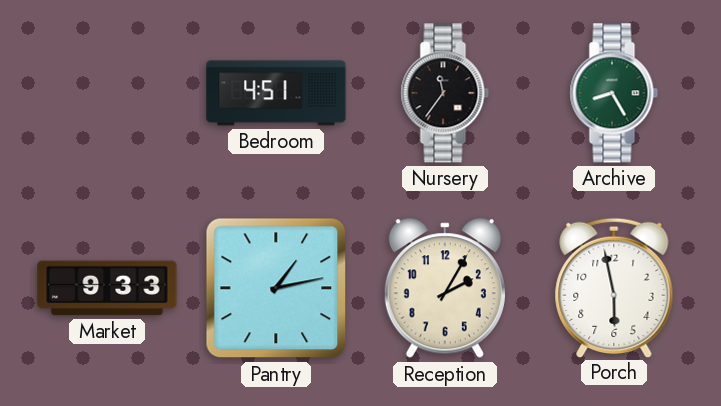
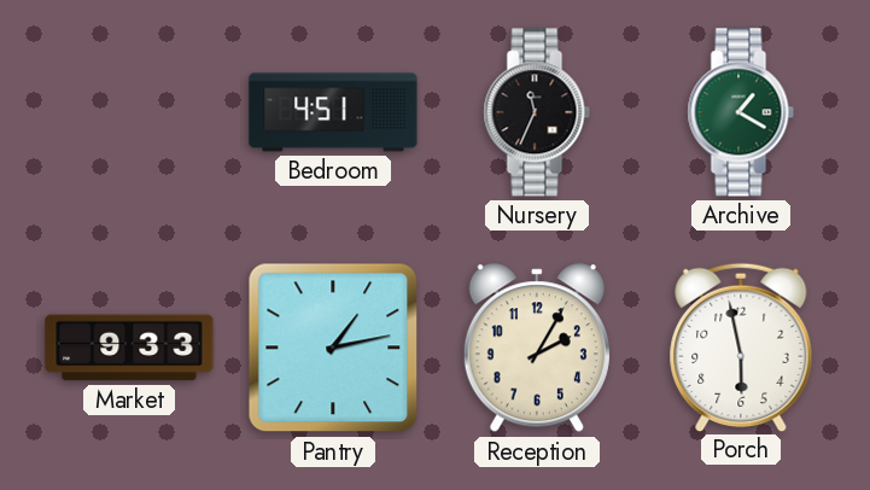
Nursery: 11:36 -> 11:34
Archive: 8:25 -> 1:20
